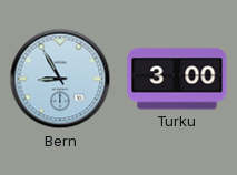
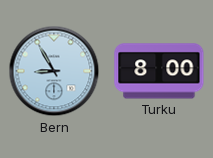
Turku: 3:00 -> 8:00
